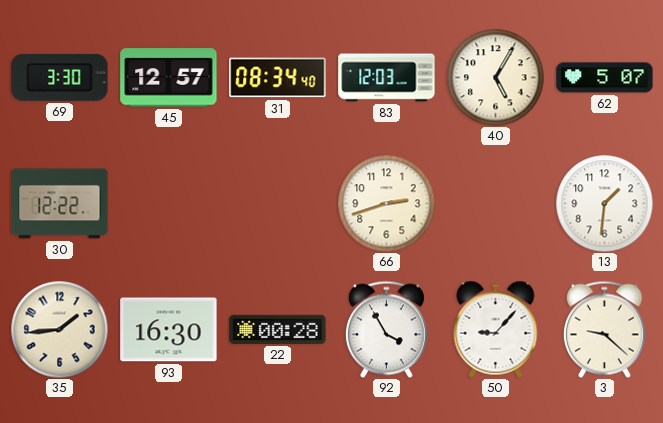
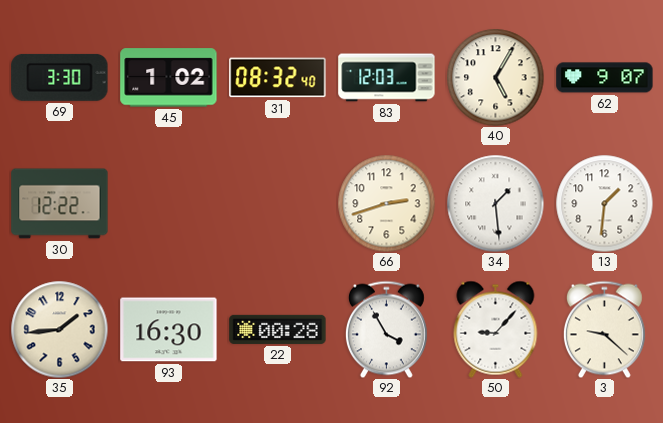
45: 12:57 -> 1:02
31: 08:34 -> 08:32
62: 5:07 -> 9:07
34: none -> 1:29
